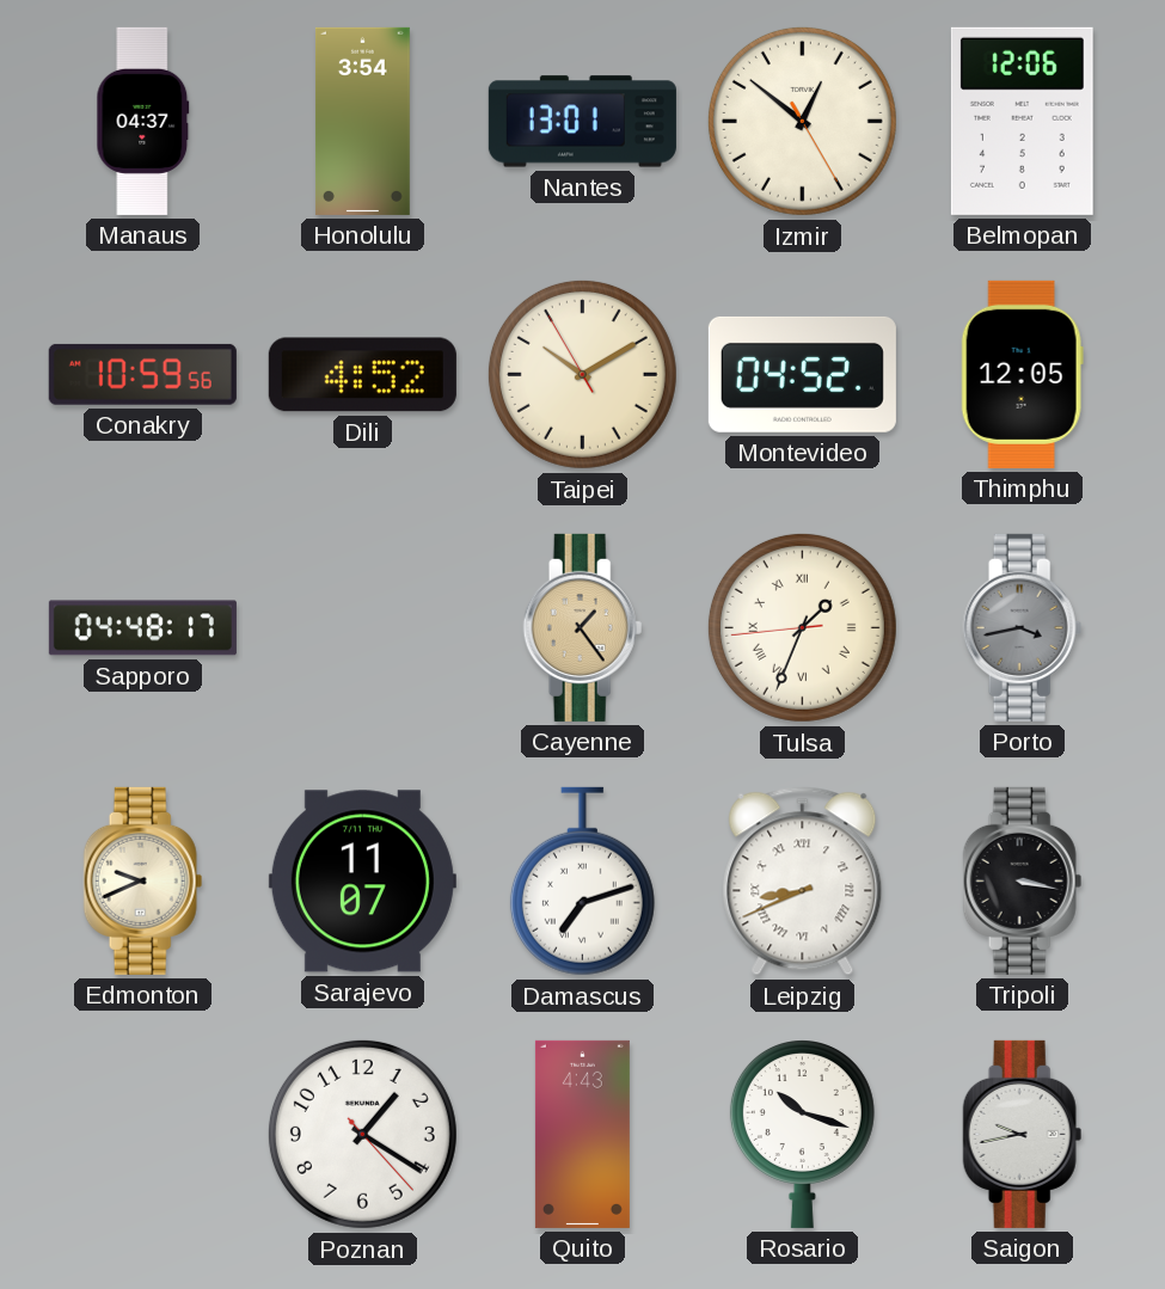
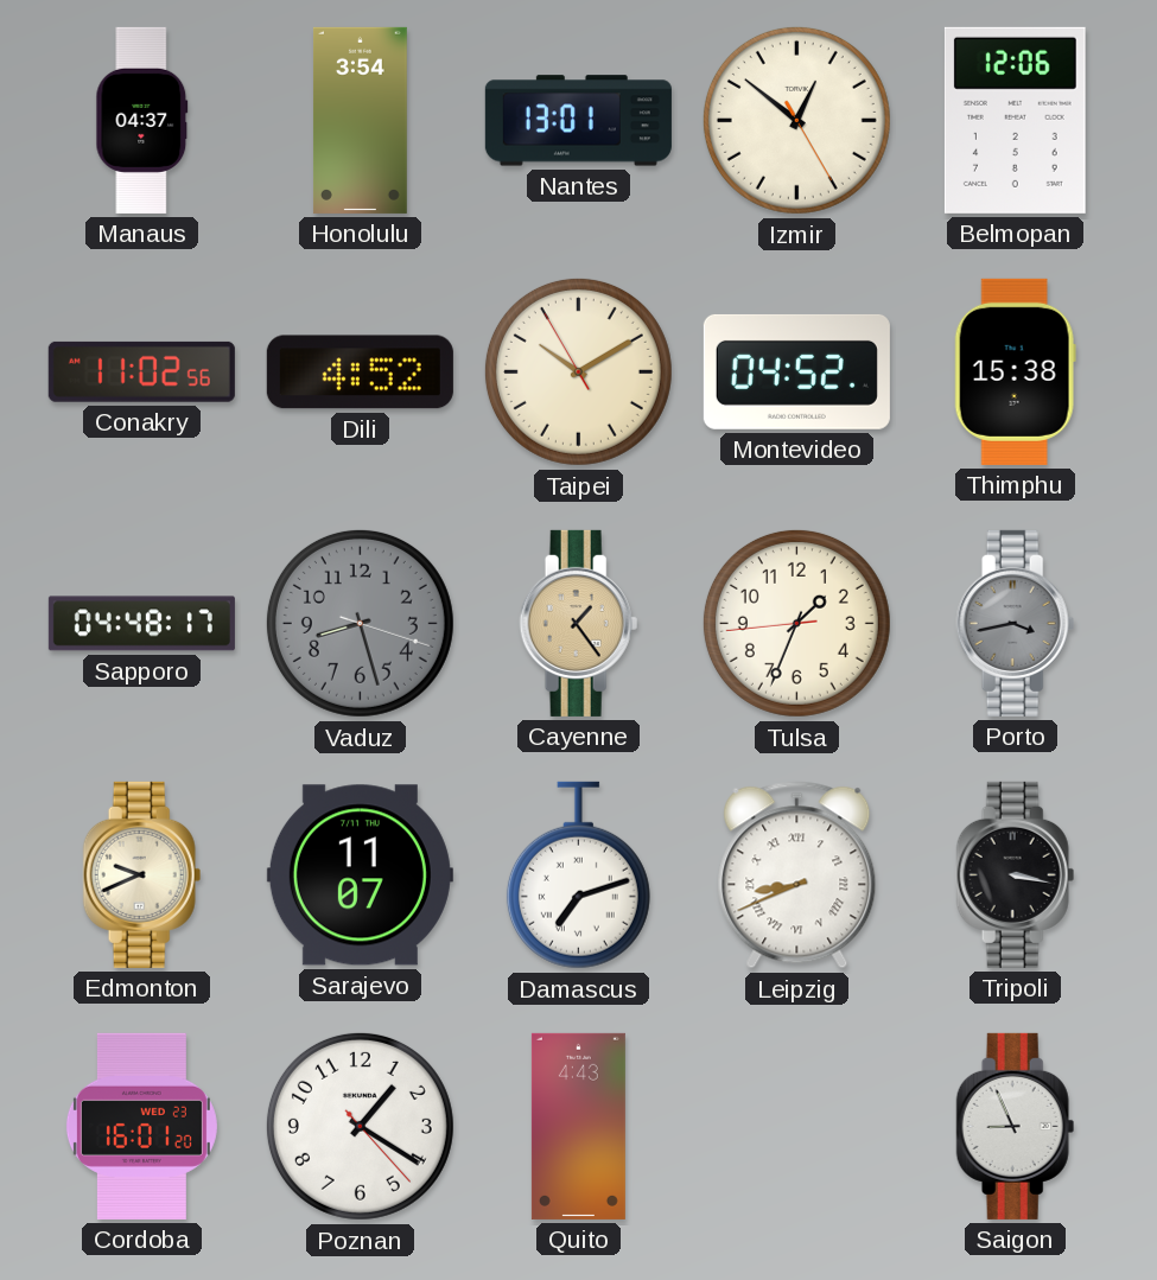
Conakry: 10:59 -> 11:02
Thimphu: 12:05 -> 15:38
Vaduz: none -> 8:27
Tulsa numerals: Roman -> Arabic
Cordoba: none -> 16:01
Rosario: 10:18 -> none
Saigon: 9:43 -> 8:56
